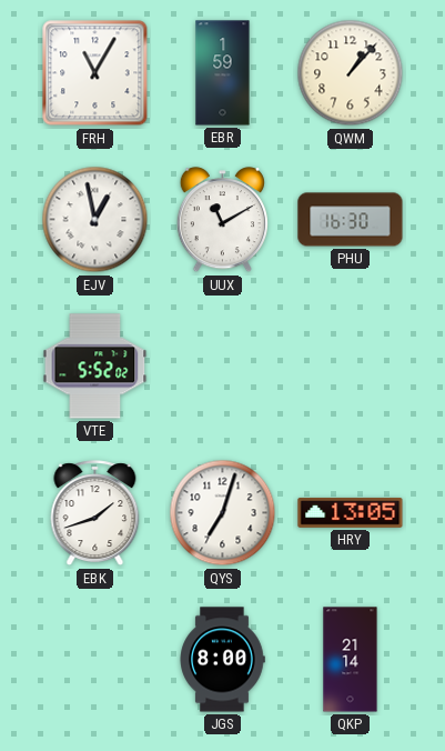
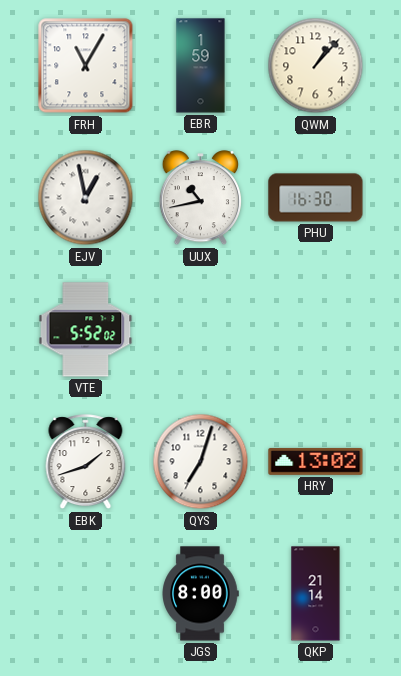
UUX: 11:10 -> 10:43
HRY: 13:05 -> 13:02
